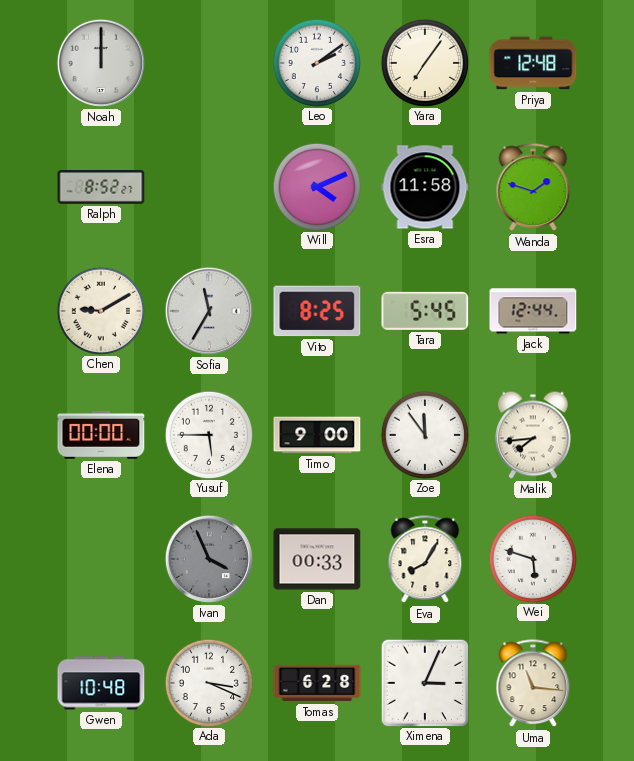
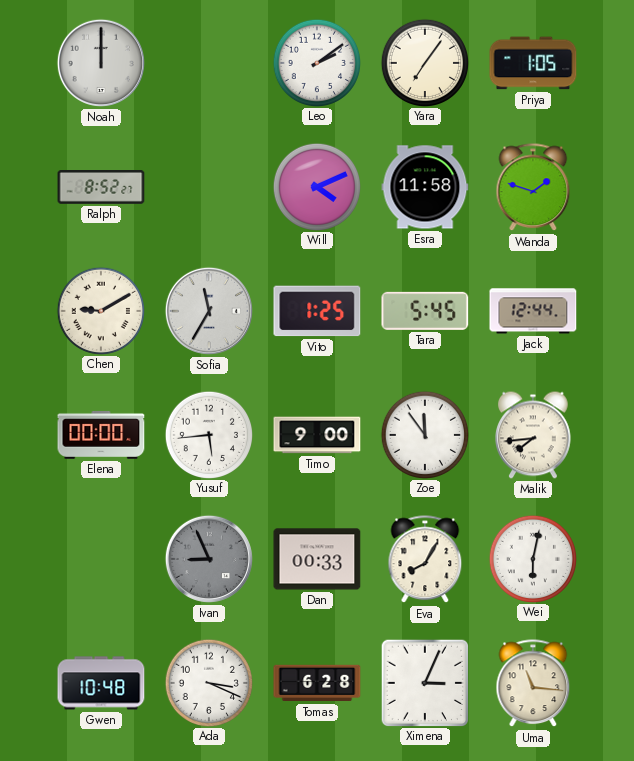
Priya: 12:48 -> 1:05
Vito: 8:25 -> 1:25
Yusuf: 5:45 -> 5:44
Ivan: 3:56 -> 8:56
Wei: 5:48 -> 6:02
